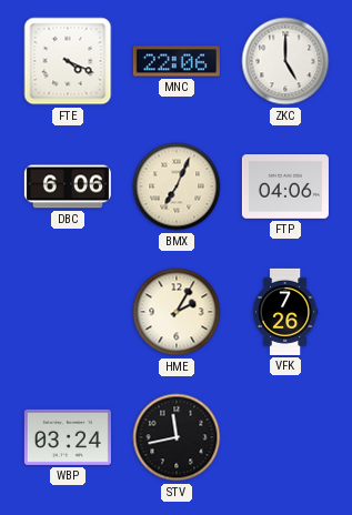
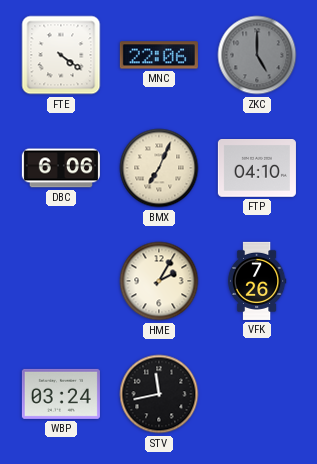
FTE: 4:19 -> 4:21
ZKC dial: white -> grey
FTP: 04:06 -> 04:10
